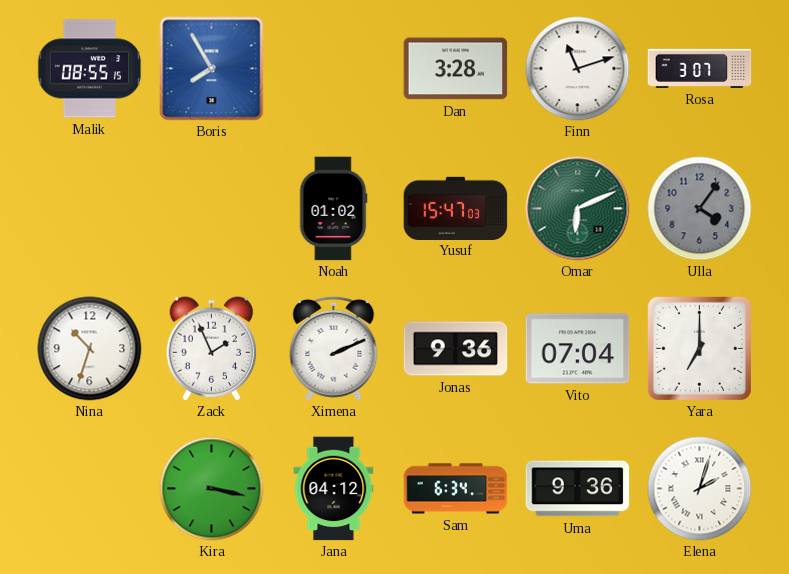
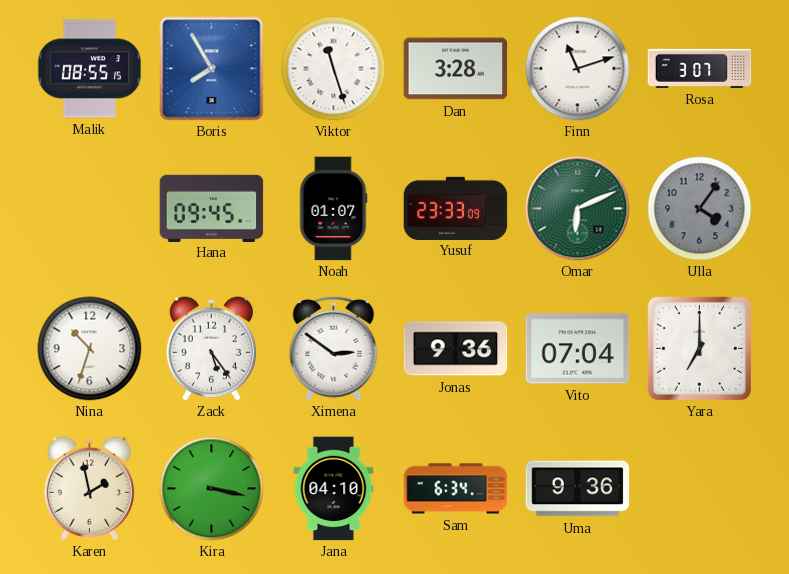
Viktor: none -> 11:27
Hana: none -> 09:45
Noah: 01:02 -> 01:07
Yusuf: 15:47 -> 23:33
Zack: 1:56 -> 5:24
Ximena: 2:11 -> 2:51
Karen: none -> 1:58
Jana: 04:12 -> 04:10
Elena: 2:03 -> none
